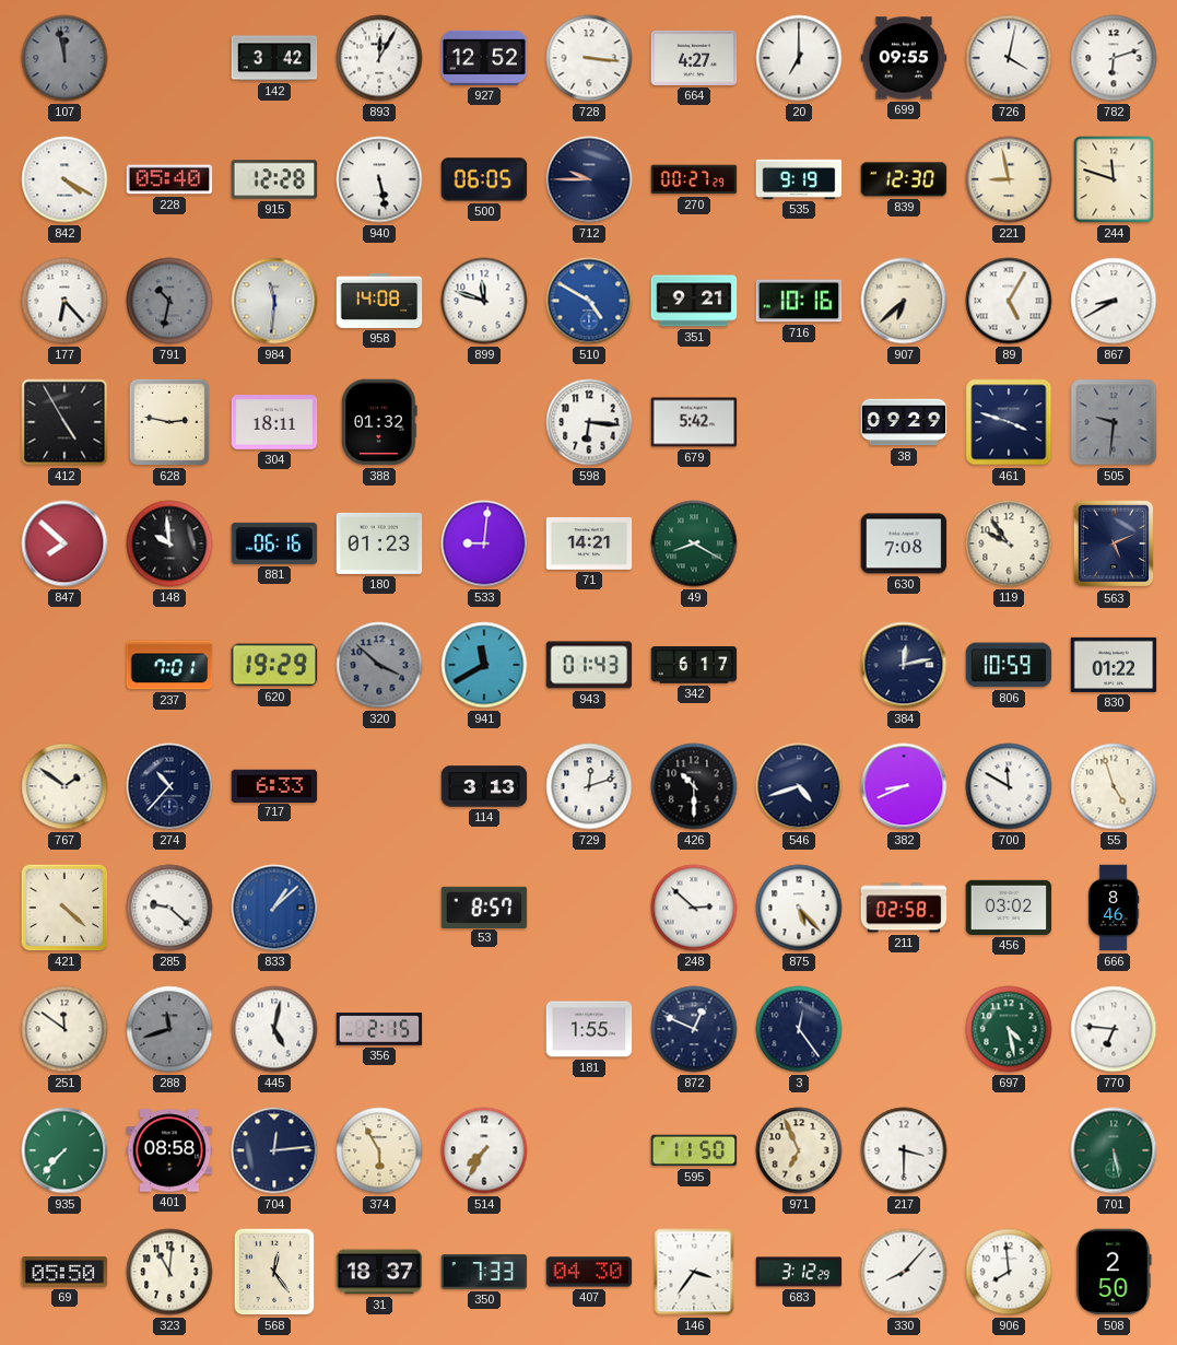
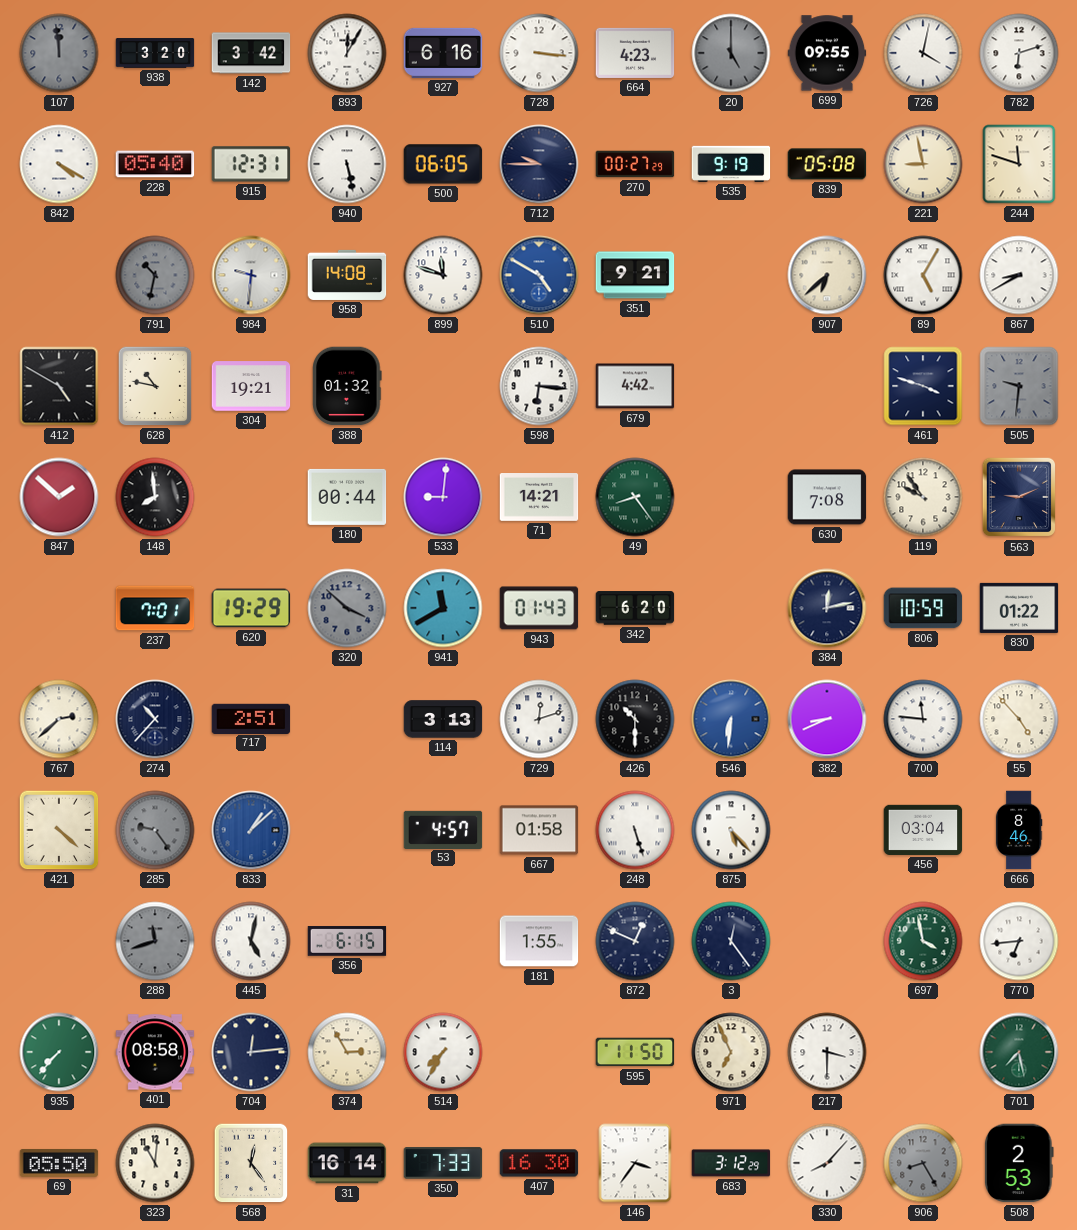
107: 11:58 -> 11:59
938: none -> 3:20
927: 12:52 -> 6:16
664: 4:27 -> 4:23
20: 7:00 -> 5:00
20 dial: white -> grey
915: 12:28 -> 12:31
839: 12:30 -> 05:08
177: 6:23 -> none
984: 11:31 -> 9:31
716: 10:16 -> none
412: 4:55 -> 4:50
628: 2:47 -> 10:47
304: 18:11 -> 19:21
679: 5:42 -> 4:42
38: 09:29 -> none
847: 7:52 -> 1:52
148: 9:59 -> 7:59
881: 06:16 -> none
180: 01:23 -> 00:44
49: 8:20 -> 8:24
563: 5:11 -> 9:11
342: 6:17 -> 6:20
767: 1:51 -> 2:38
717: 6:33 -> 2:51
546: 4:42 -> 6:31
546 dial: navy -> blue
700: 11:50 -> 11:46
55: 4:57 -> 4:53
285: 9:22 -> 9:24
285 dial: white -> grey
53: 8:57 -> 4:57
667: none -> 01:58
248: 2:52 -> 5:27
211: 02:58 -> none
456: 03:02 -> 03:04
251: 11:51 -> none
356: 2:15 -> 6:15
697: 4:28 -> 3:58
770: 6:46 -> 6:44
374: 5:55 -> 2:55
701: 5:28 -> 7:28
31: 18:37 -> 16:14
407: 04:30 -> 16:30
906: 7:59 -> 8:25
906 dial: white -> grey
508: 2:50 -> 2:53
